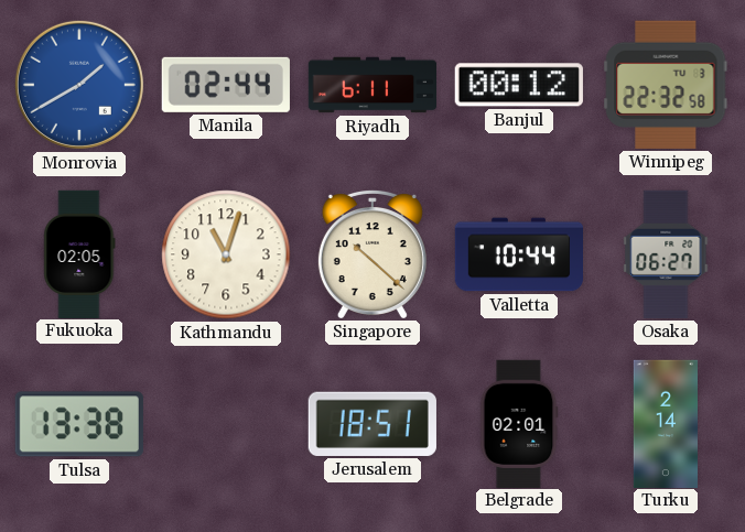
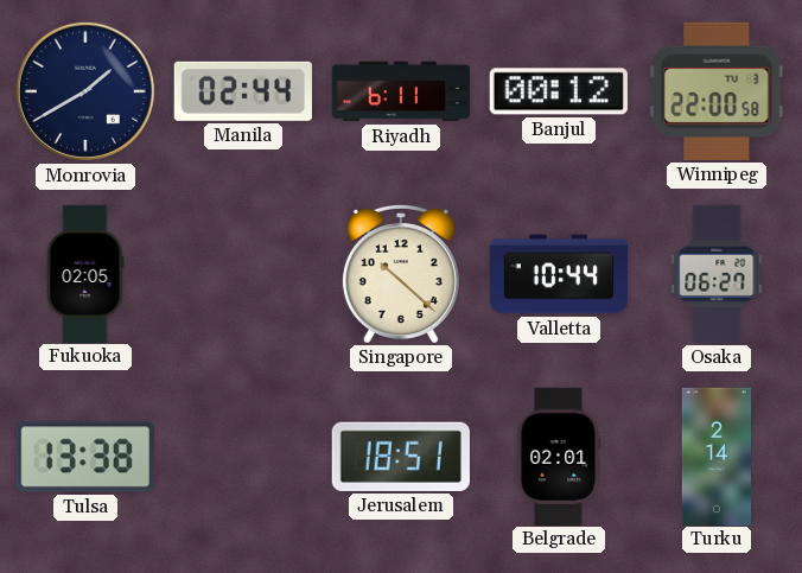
Monrovia dial: blue -> navy
Winnipeg: 22:32 -> 22:00
Kathmandu: 11:03 -> none
